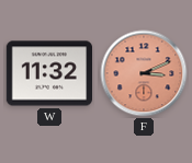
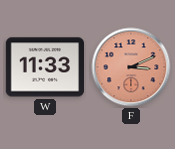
W: 11:32 -> 11:33
